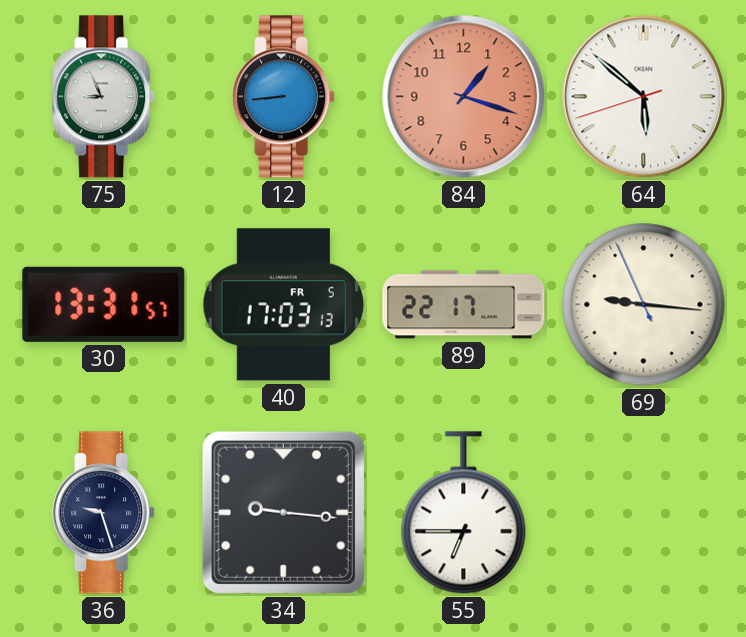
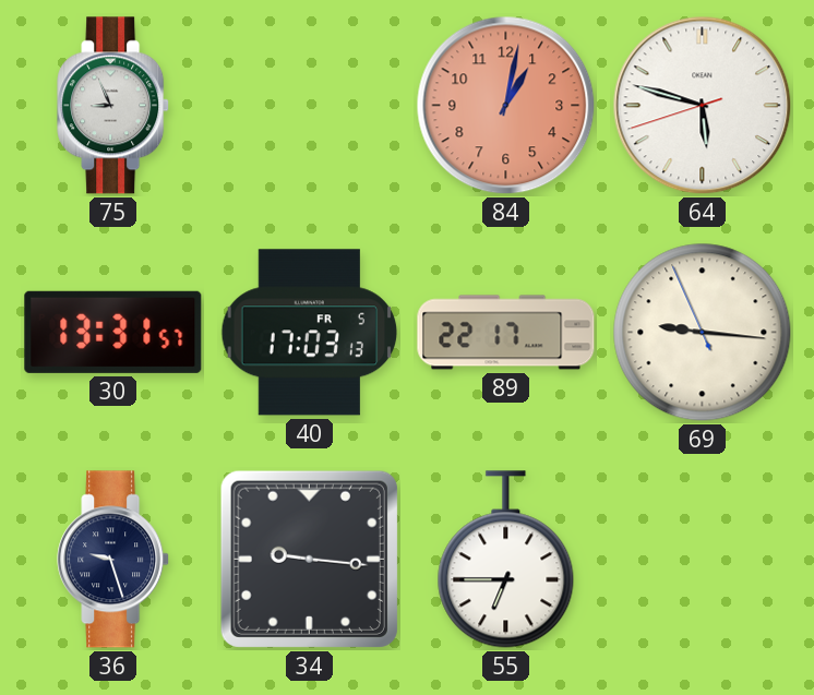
12: 8:44 -> none
84: 1:18 -> 1:02
64: 5:51 -> 5:47
